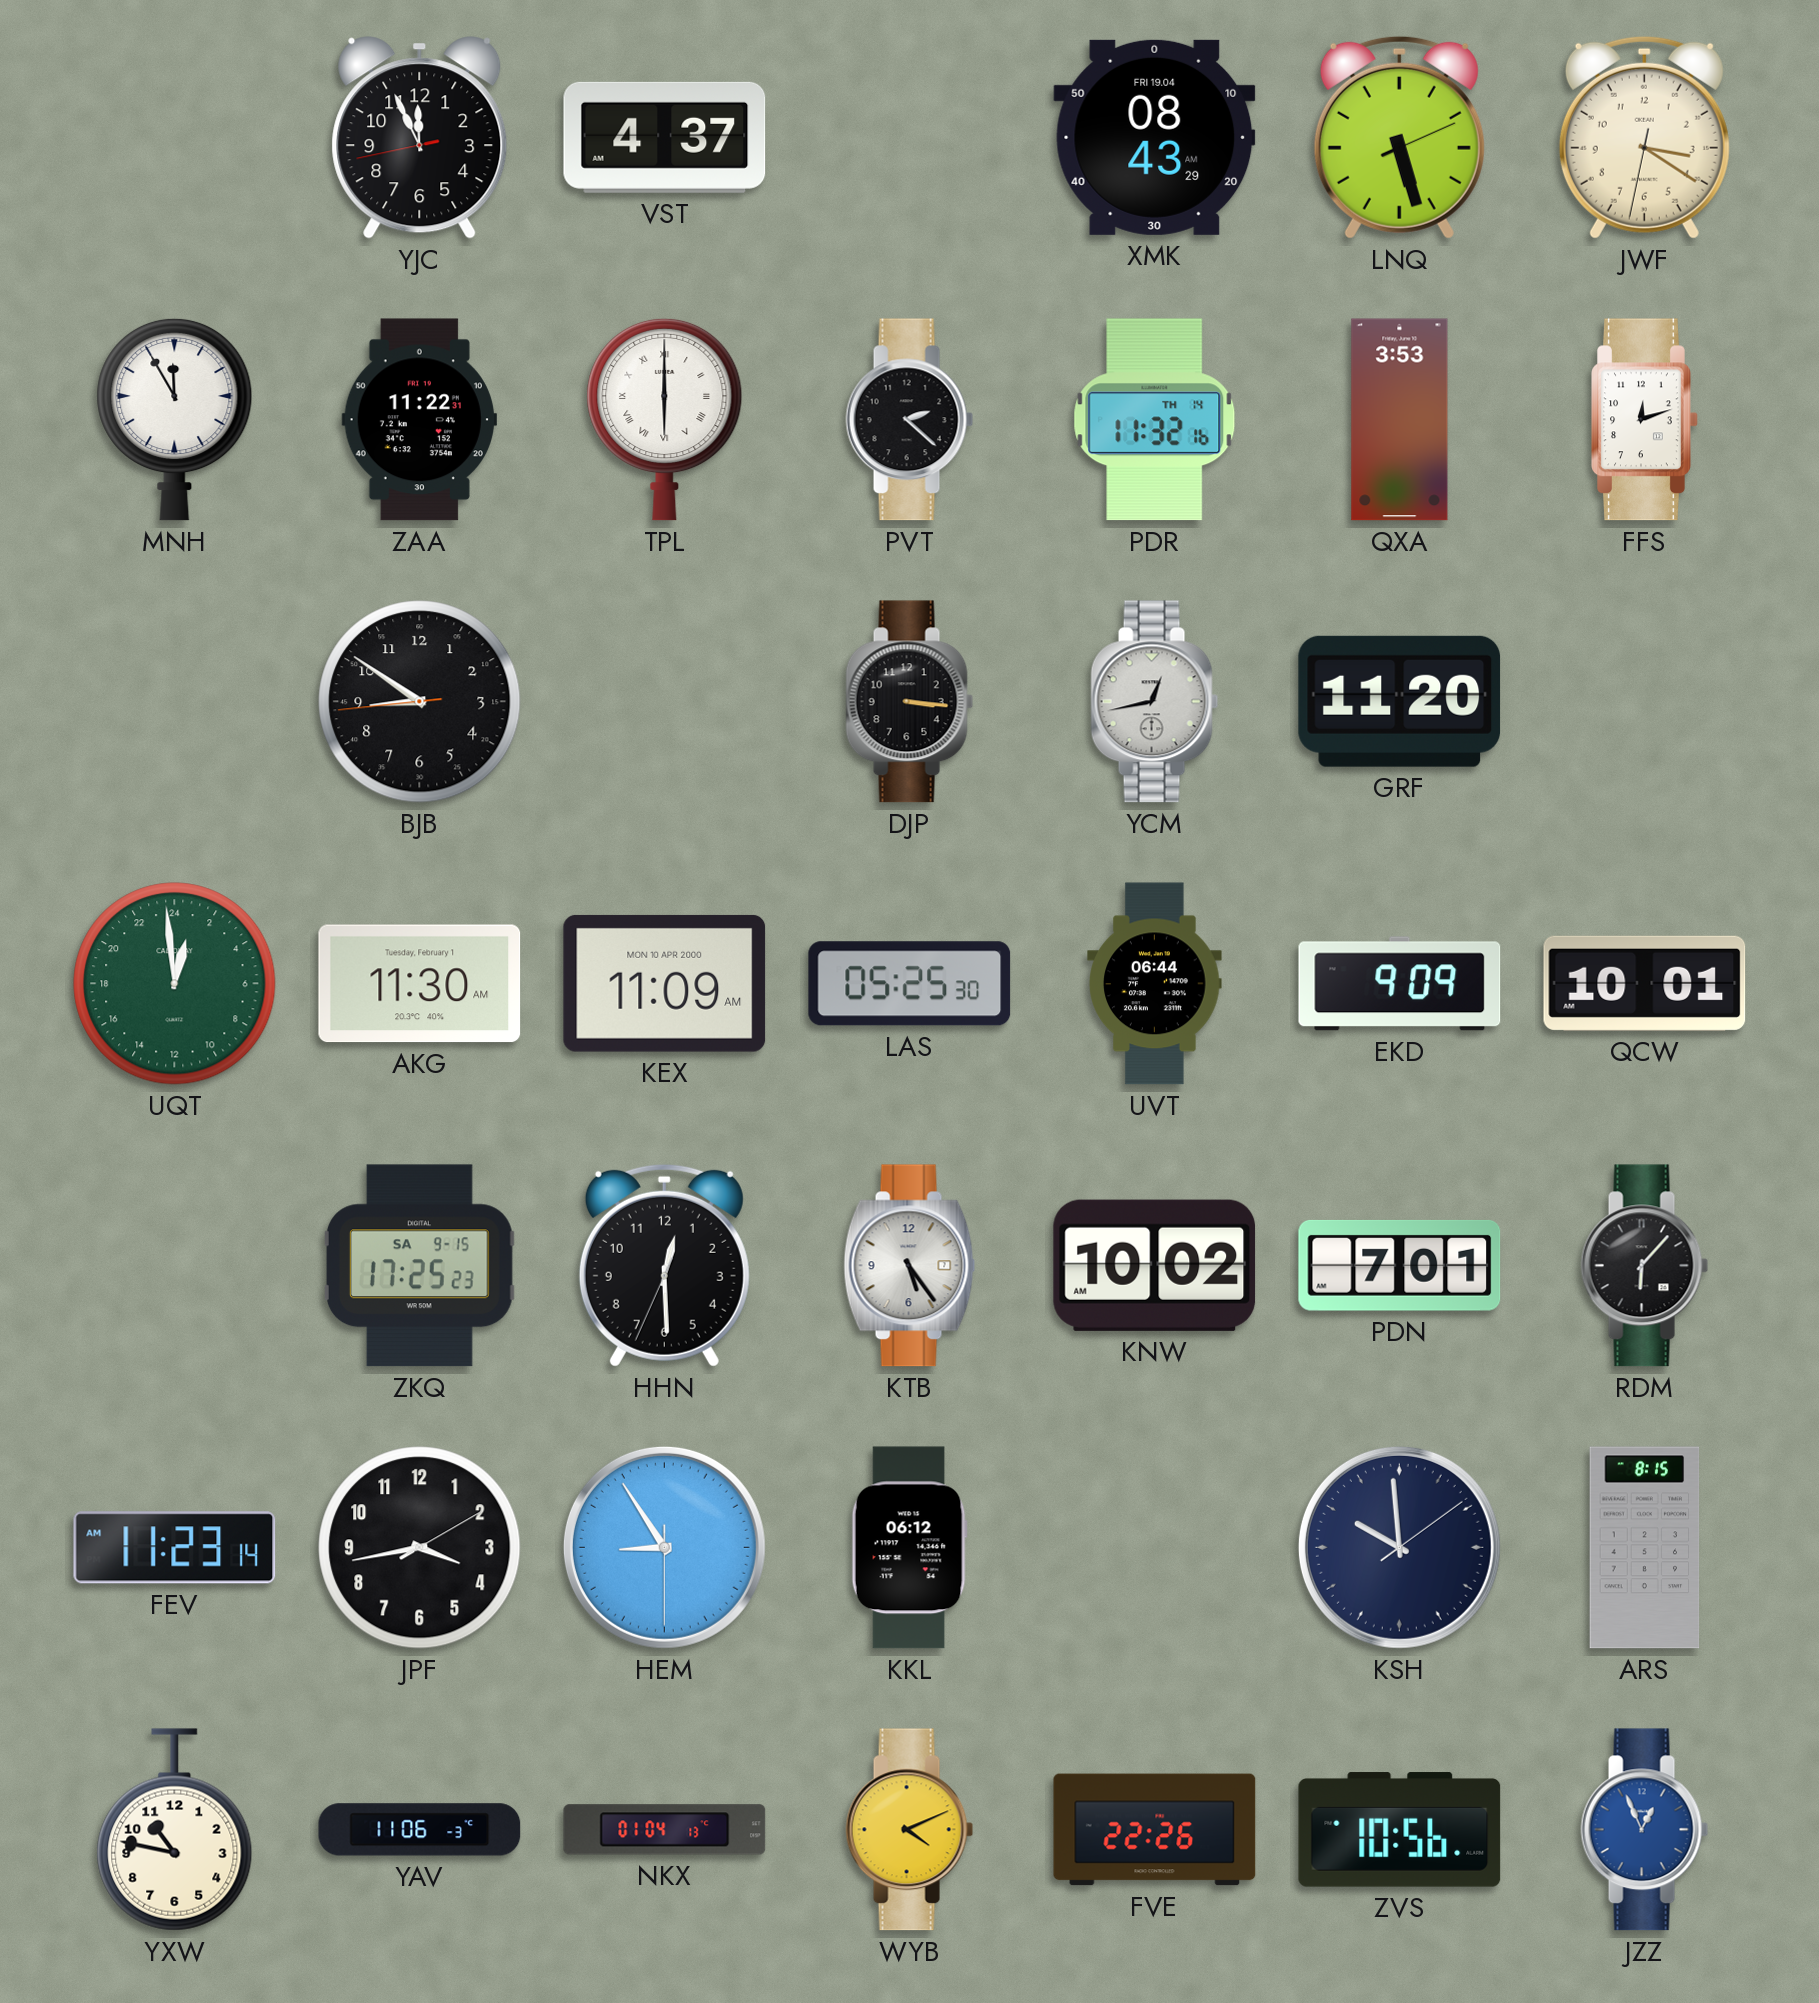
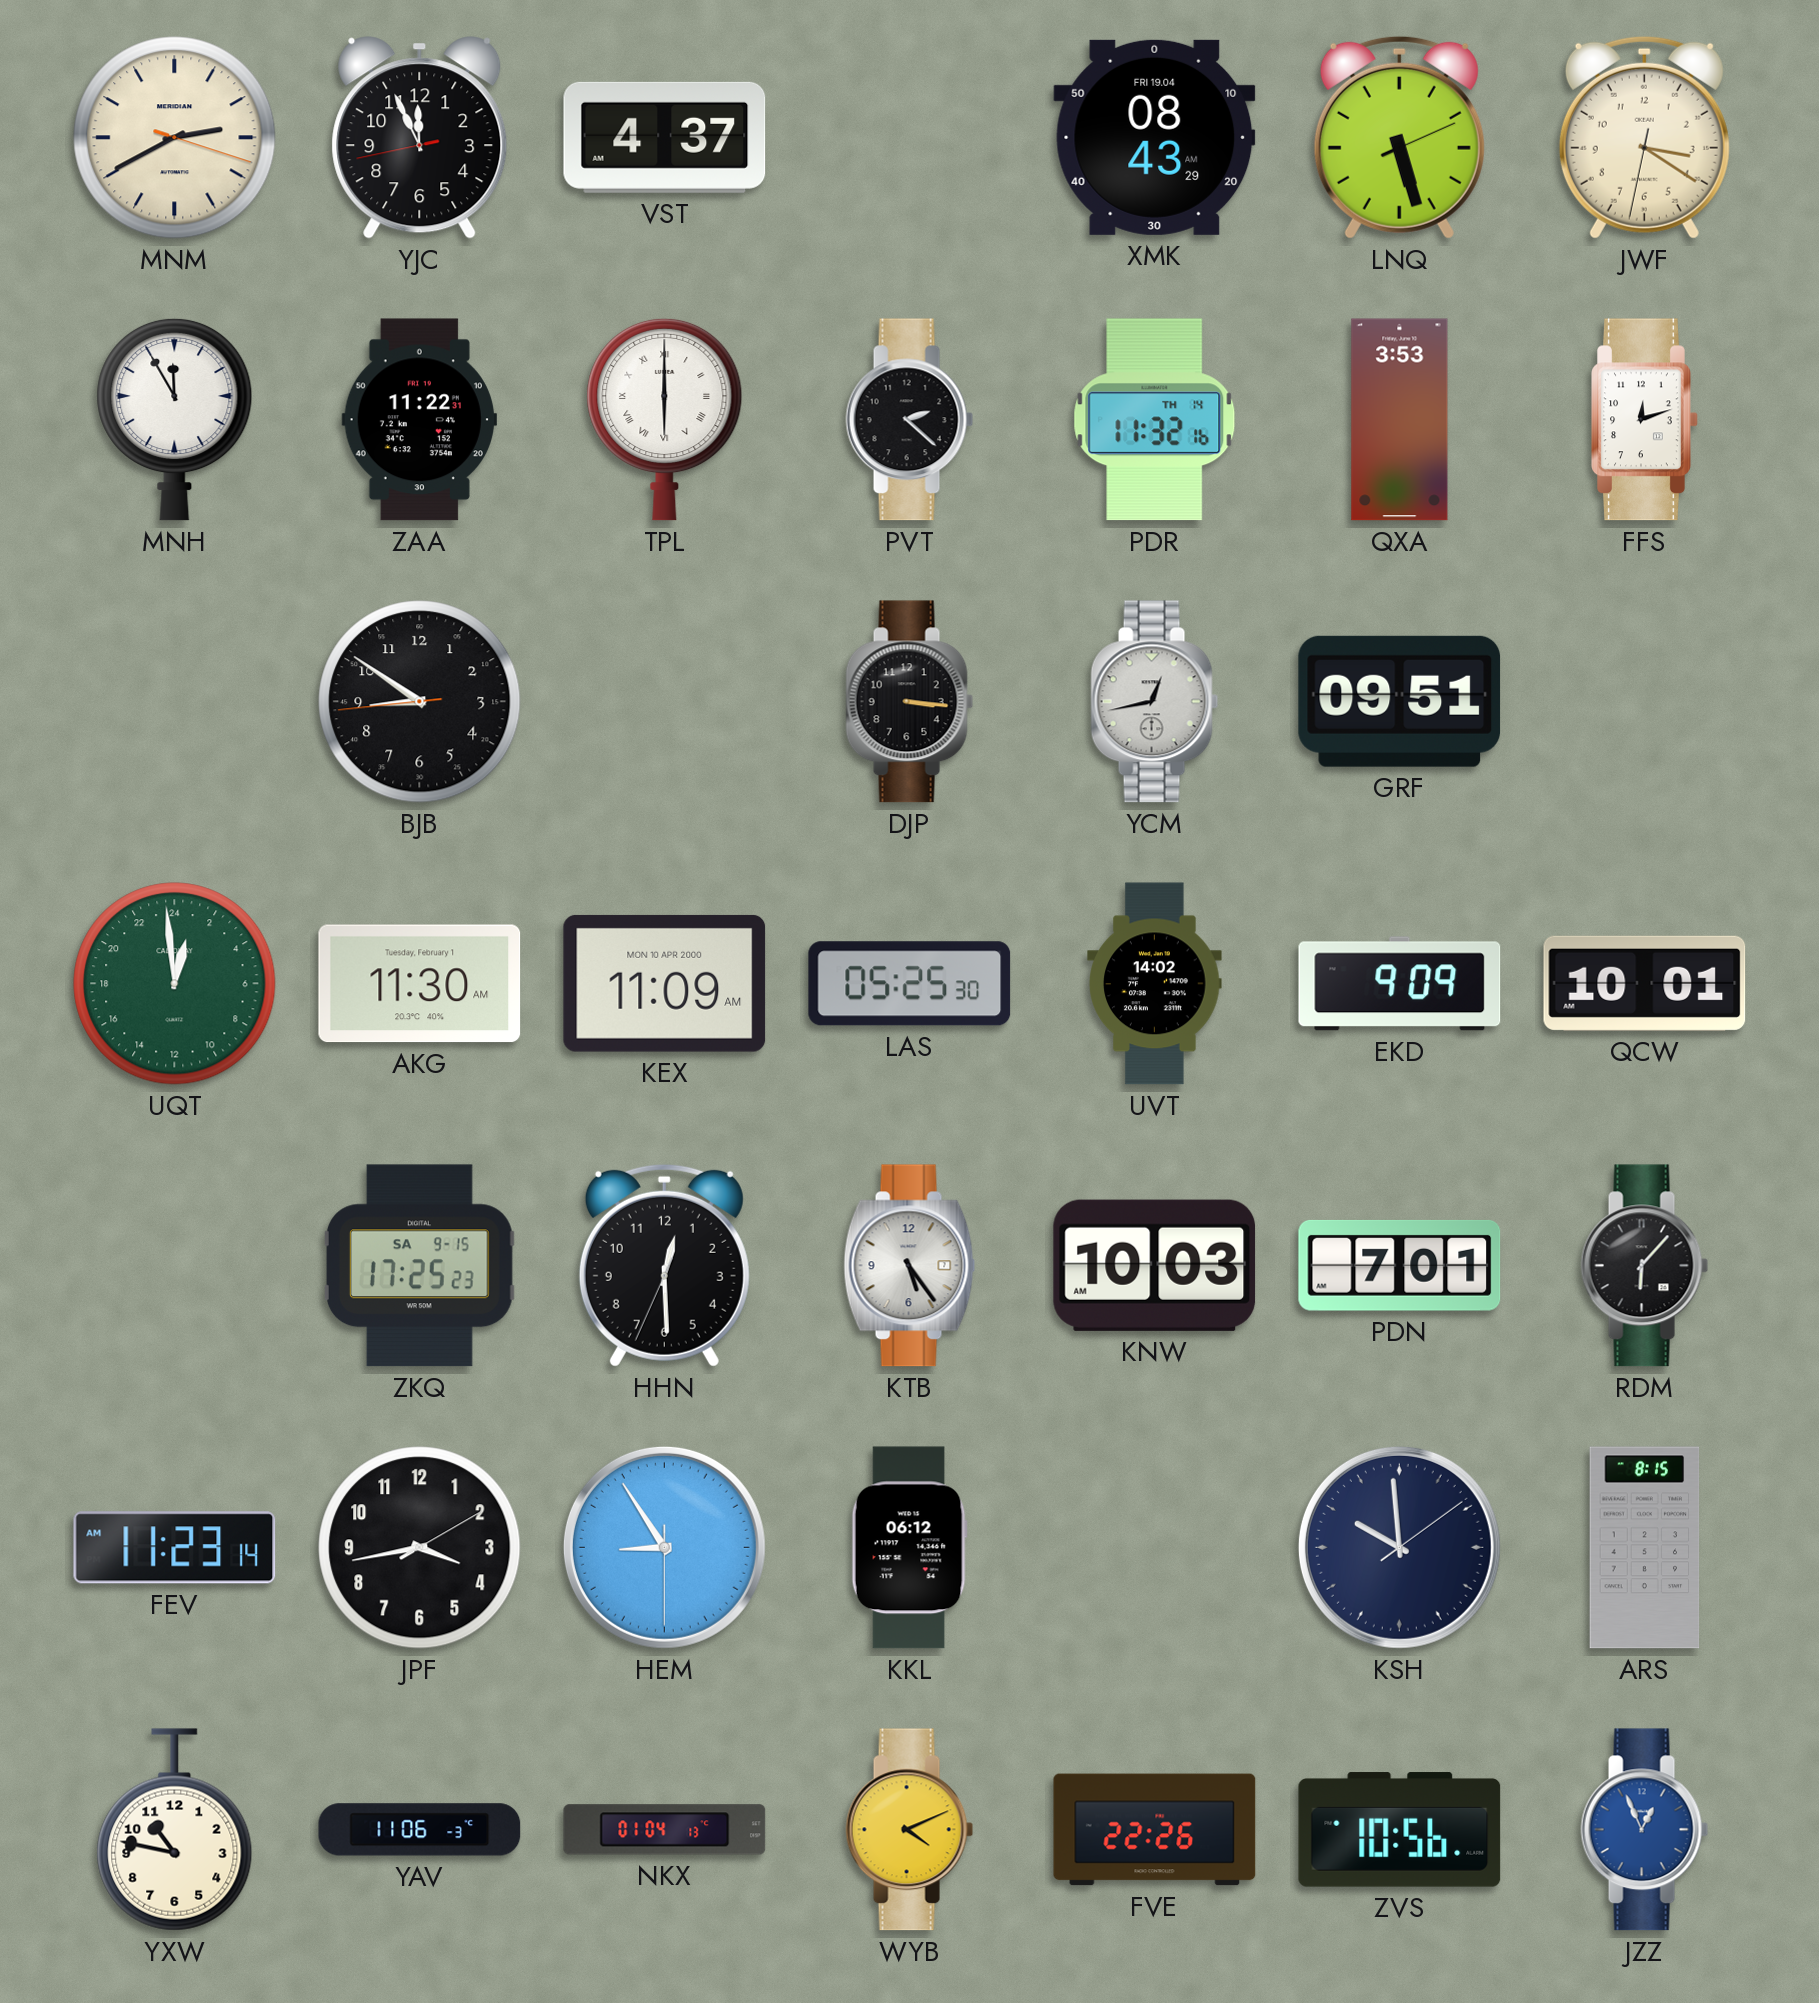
MNM: none -> 2:40
GRF: 11:20 -> 09:51
UVT: 06:44 -> 14:02
KNW: 10:02 -> 10:03
